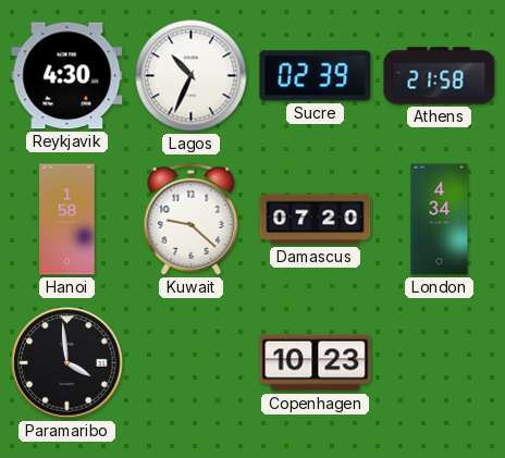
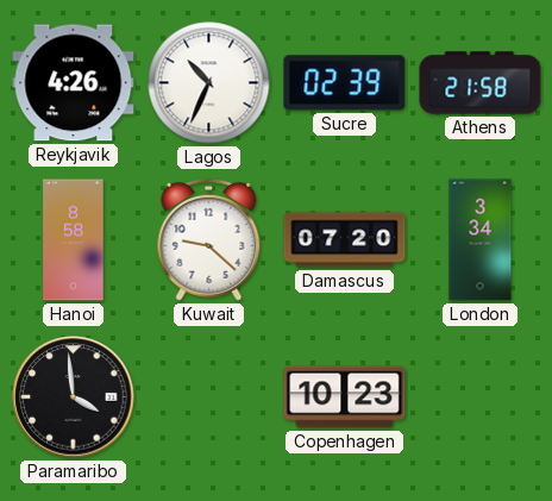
Reykjavik: 4:30 -> 4:26
Hanoi: 1:58 -> 8:58
London: 4:34 -> 3:34
